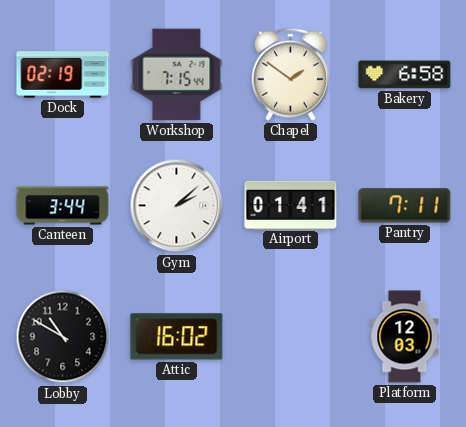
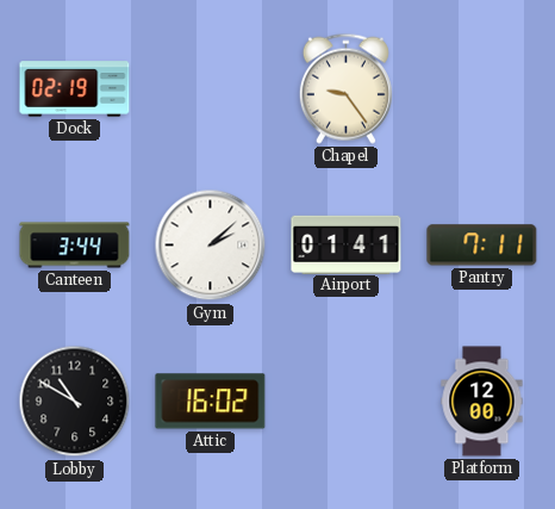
Workshop: 7:15 -> none
Chapel: 1:51 -> 9:24
Bakery: 6:58 -> none
Platform: 12:03 -> 12:00
